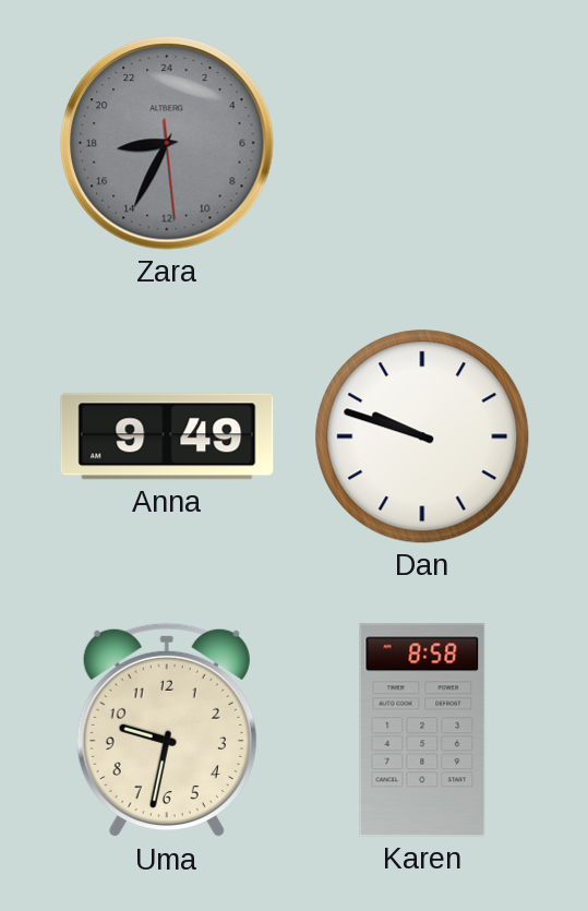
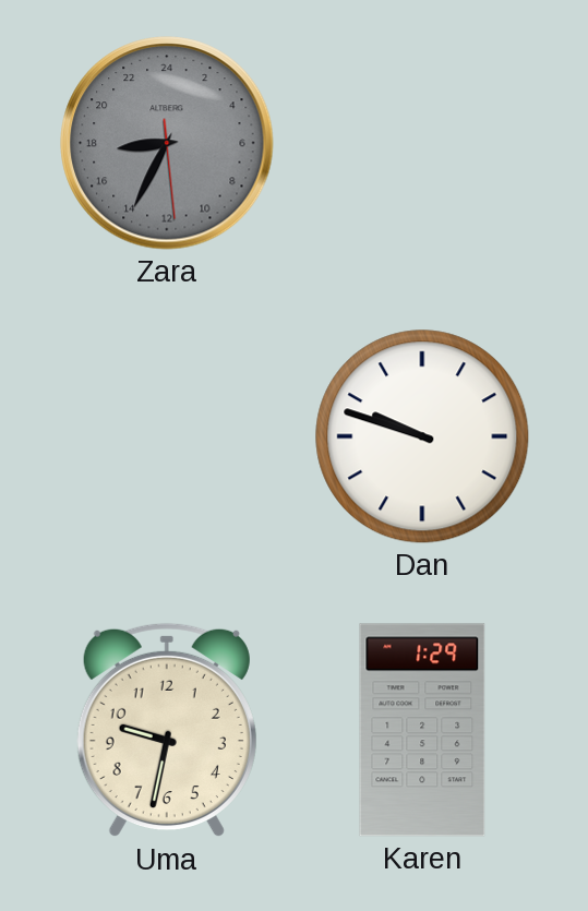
Anna: 9:49 -> none
Karen: 8:58 -> 1:29
